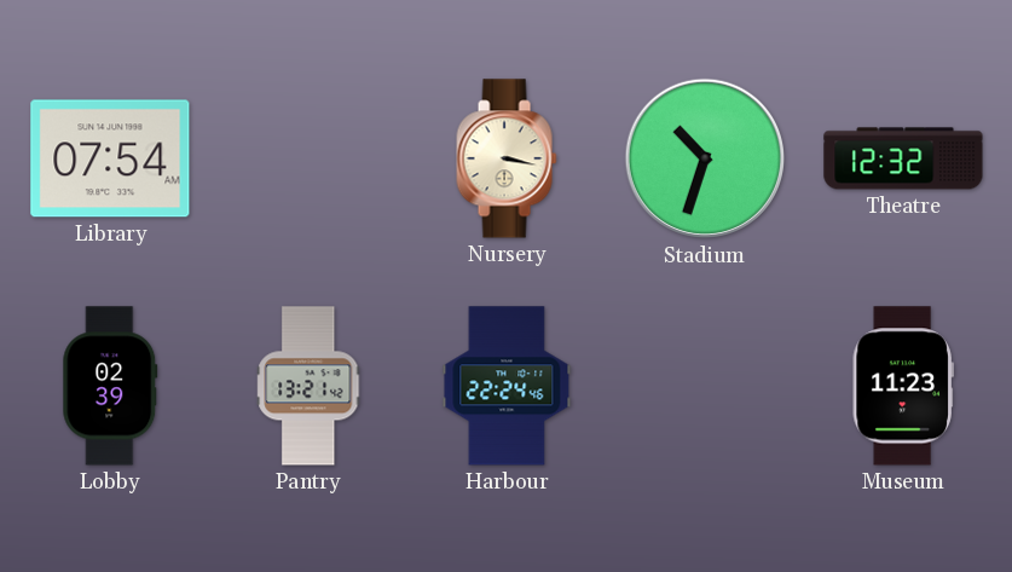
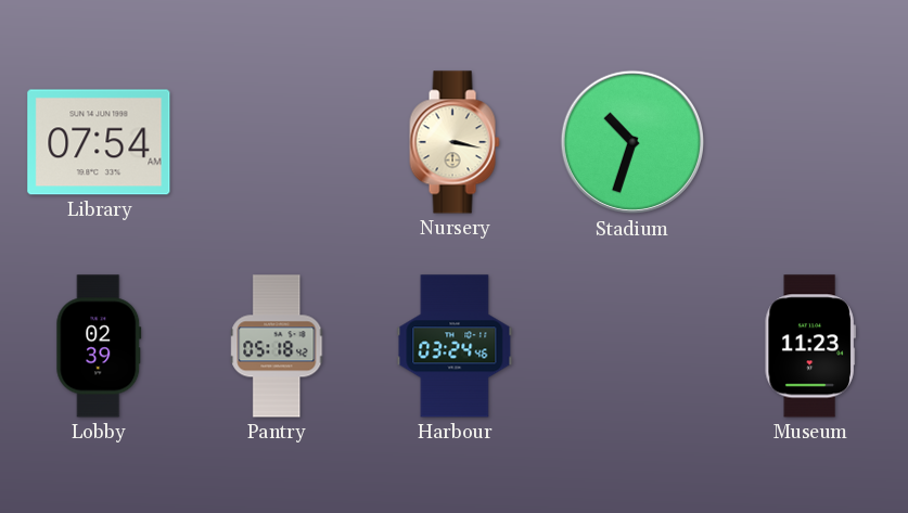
Theatre: 12:32 -> none
Pantry: 13:21 -> 05:18
Harbour: 22:24 -> 03:24
